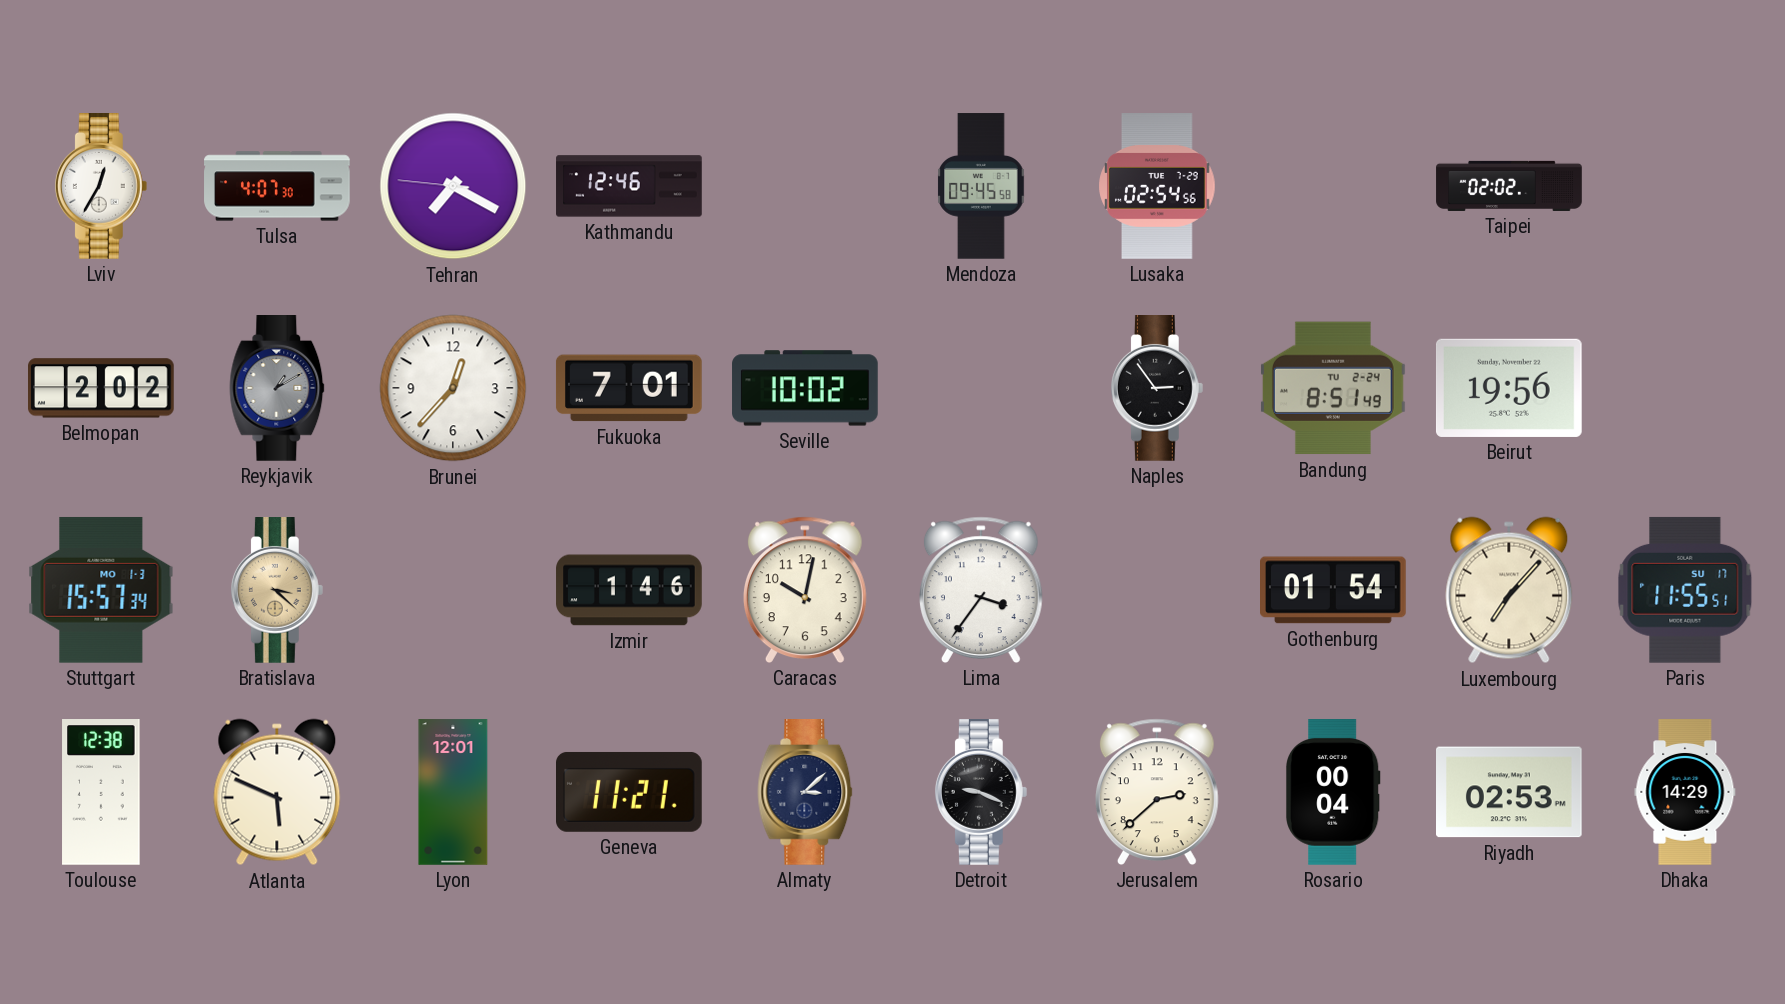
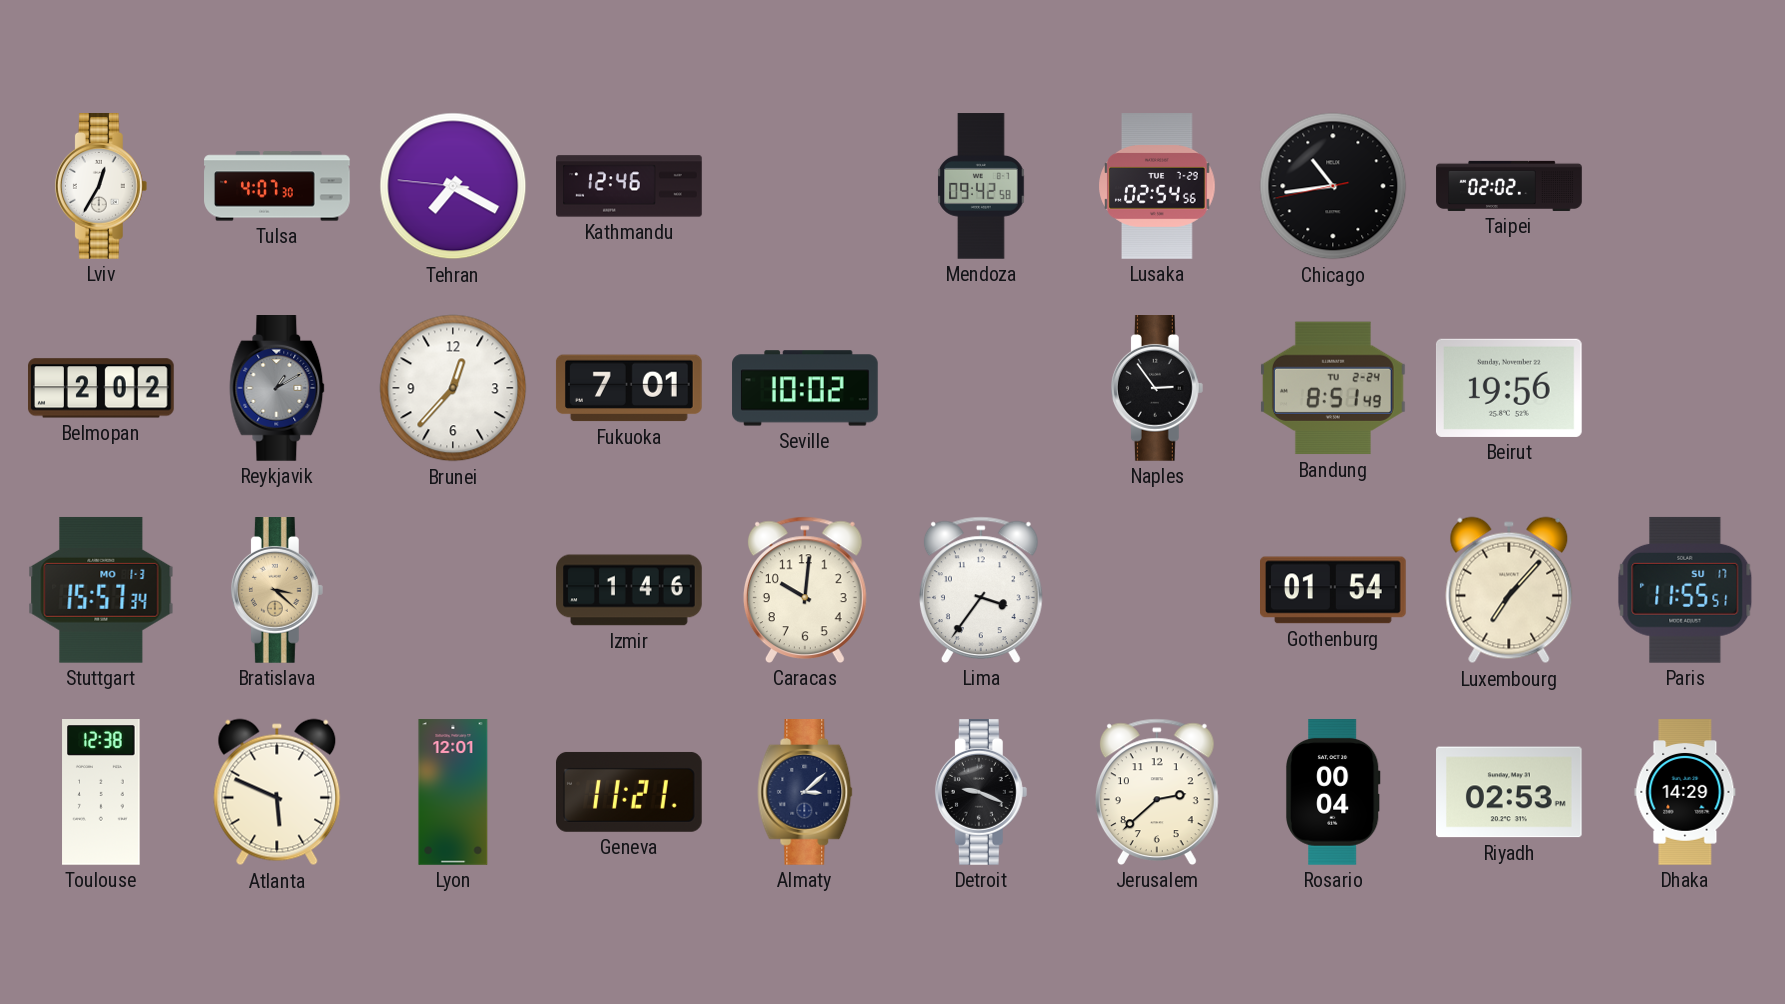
Mendoza: 09:45 -> 09:42
Chicago: none -> 10:43
Caracas: 10:02 -> 10:01
